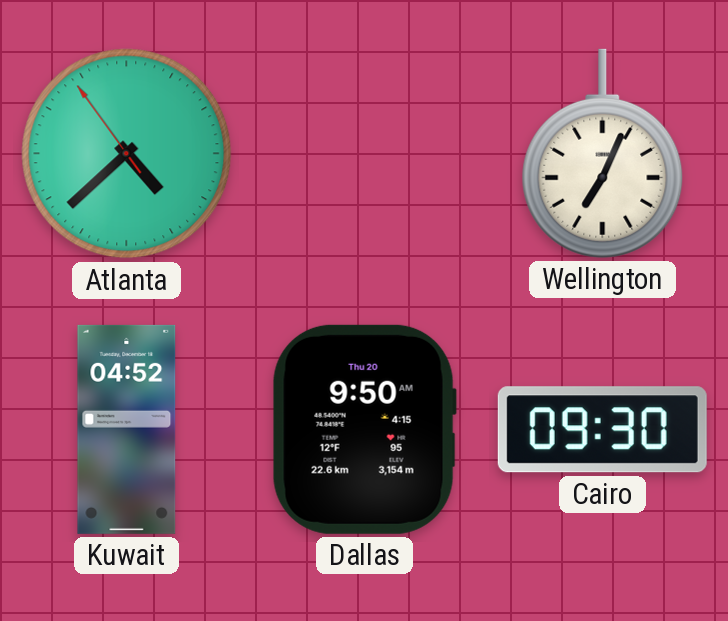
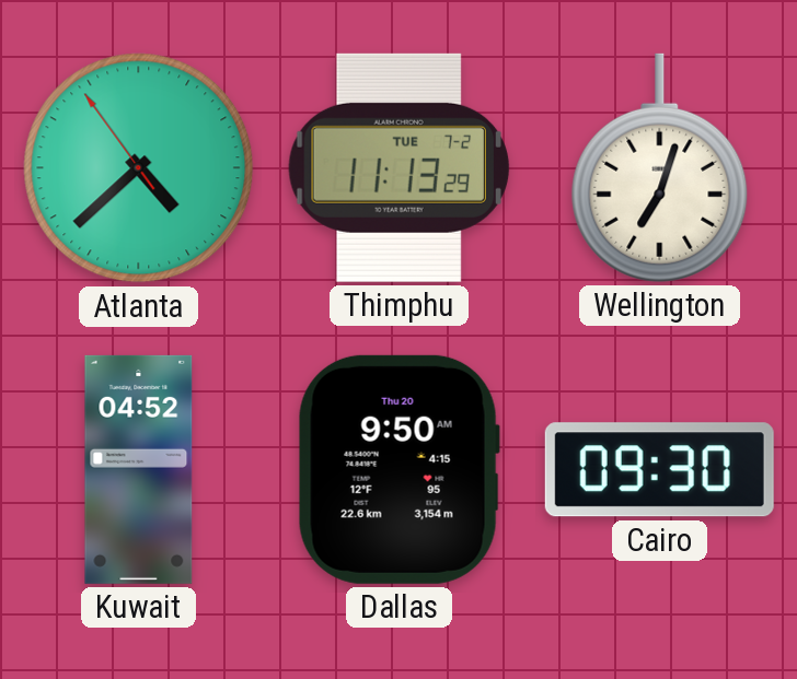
Thimphu: none -> 11:13
Wellington: 7:04 -> 7:03
